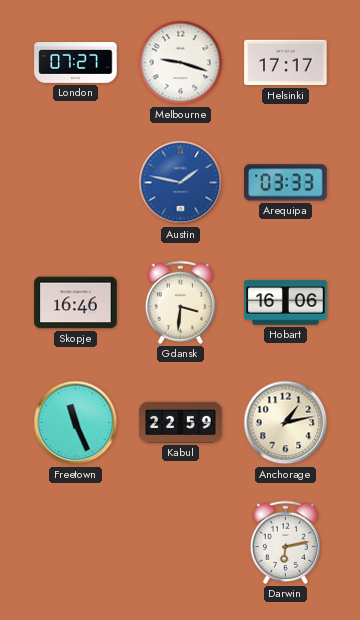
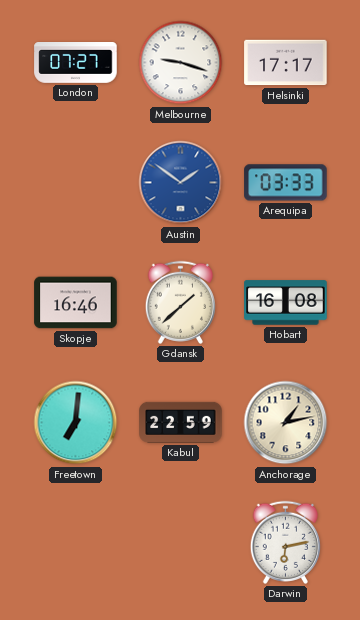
Austin: 1:47 -> 1:51
Gdansk: 3:31 -> 1:38
Hobart: 16:06 -> 16:08
Freetown: 11:26 -> 7:01
